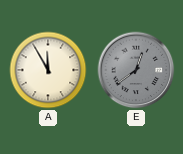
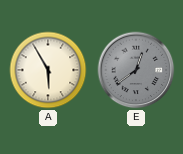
A: 11:55 -> 5:55
